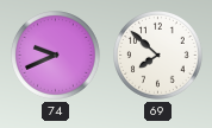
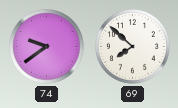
74: 9:41 -> 9:39
